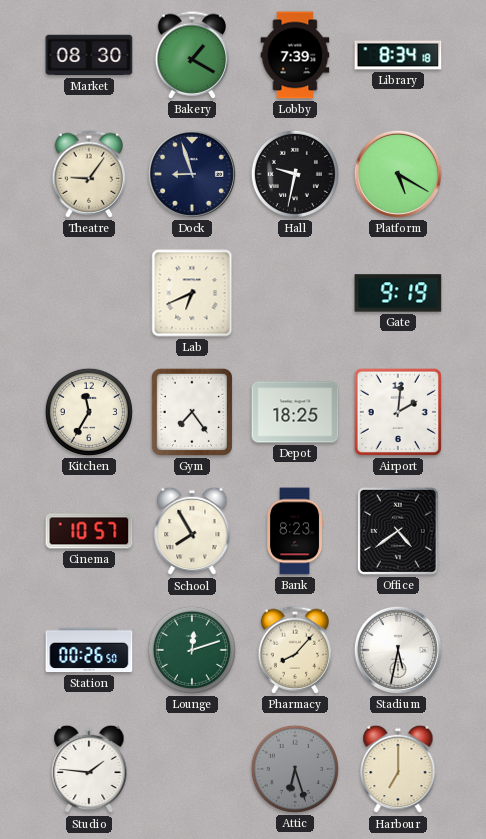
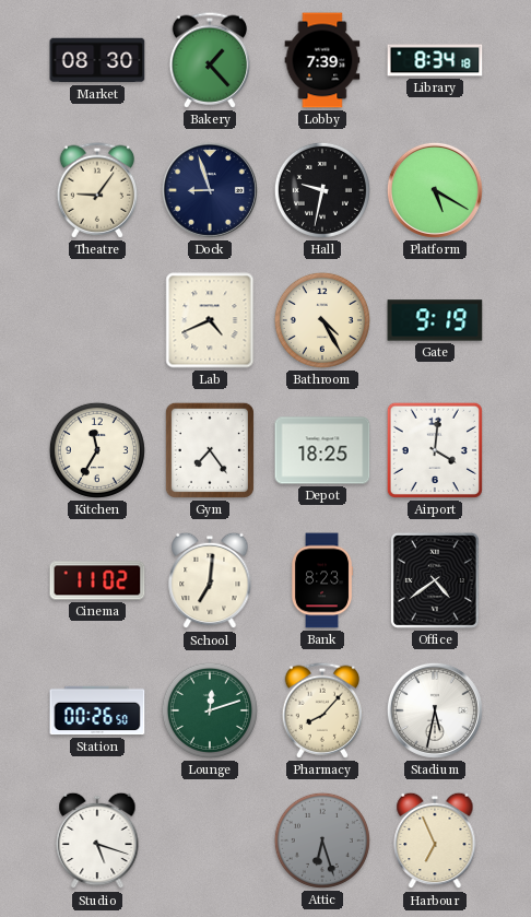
Bakery: 1:20 -> 1:23
Lab: 6:41 -> 4:41
Bathroom: none -> 4:25
Airport: 2:01 -> 4:01
Cinema: 10:57 -> 11:02
School: 7:55 -> 7:01
Studio: 1:46 -> 5:18
Harbour: 7:00 -> 6:56
